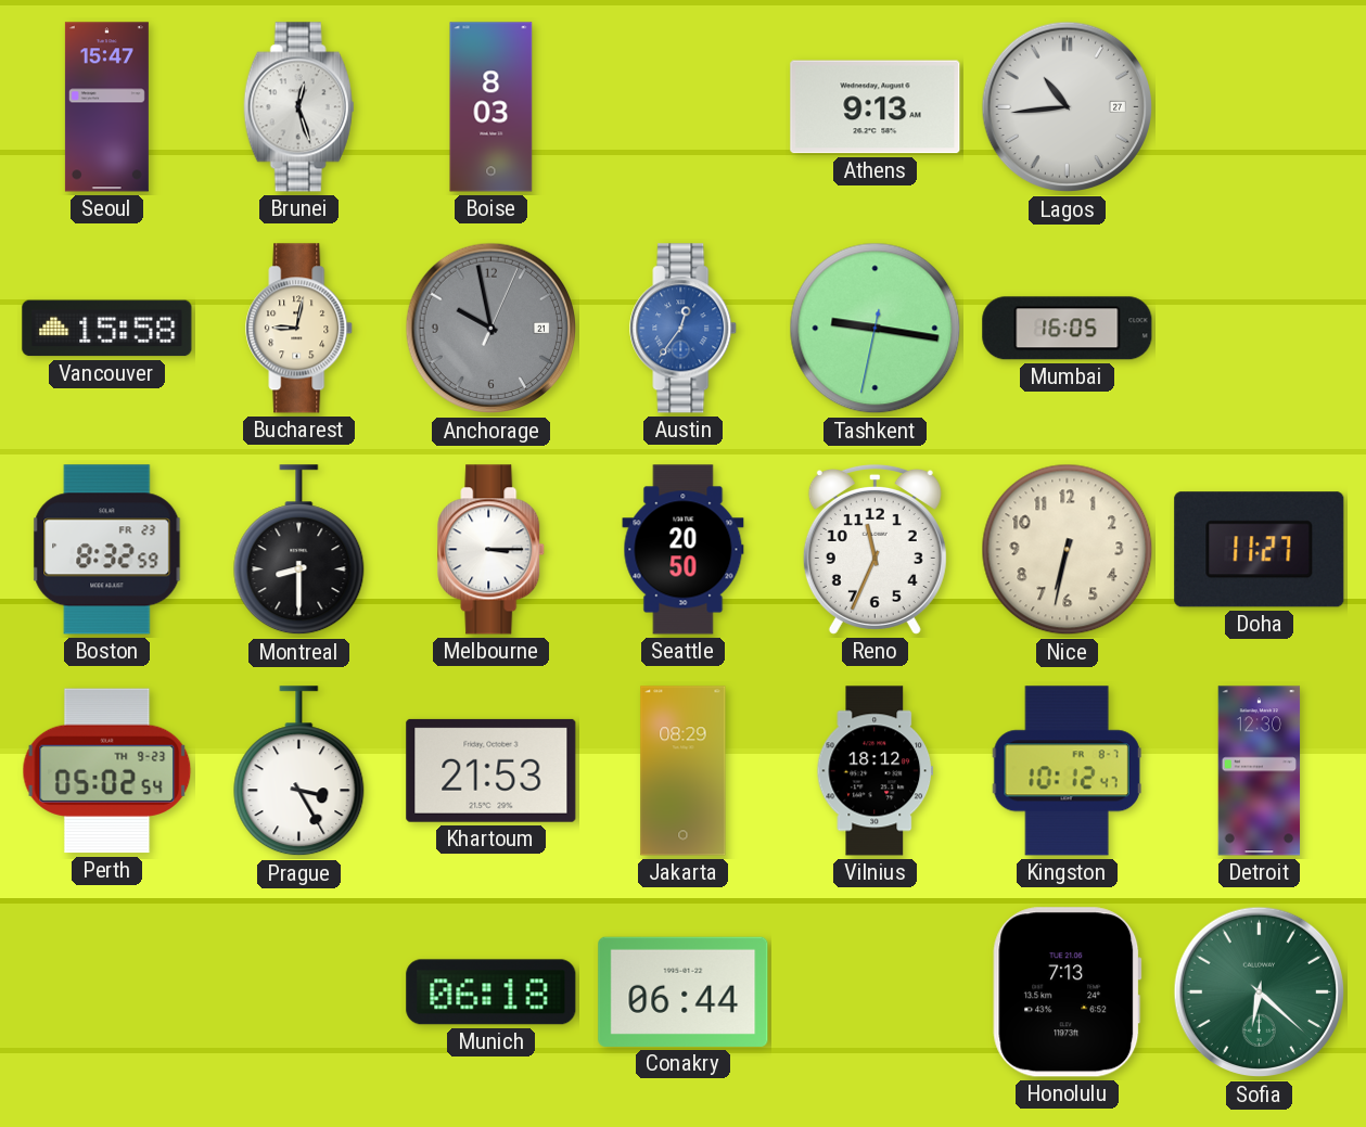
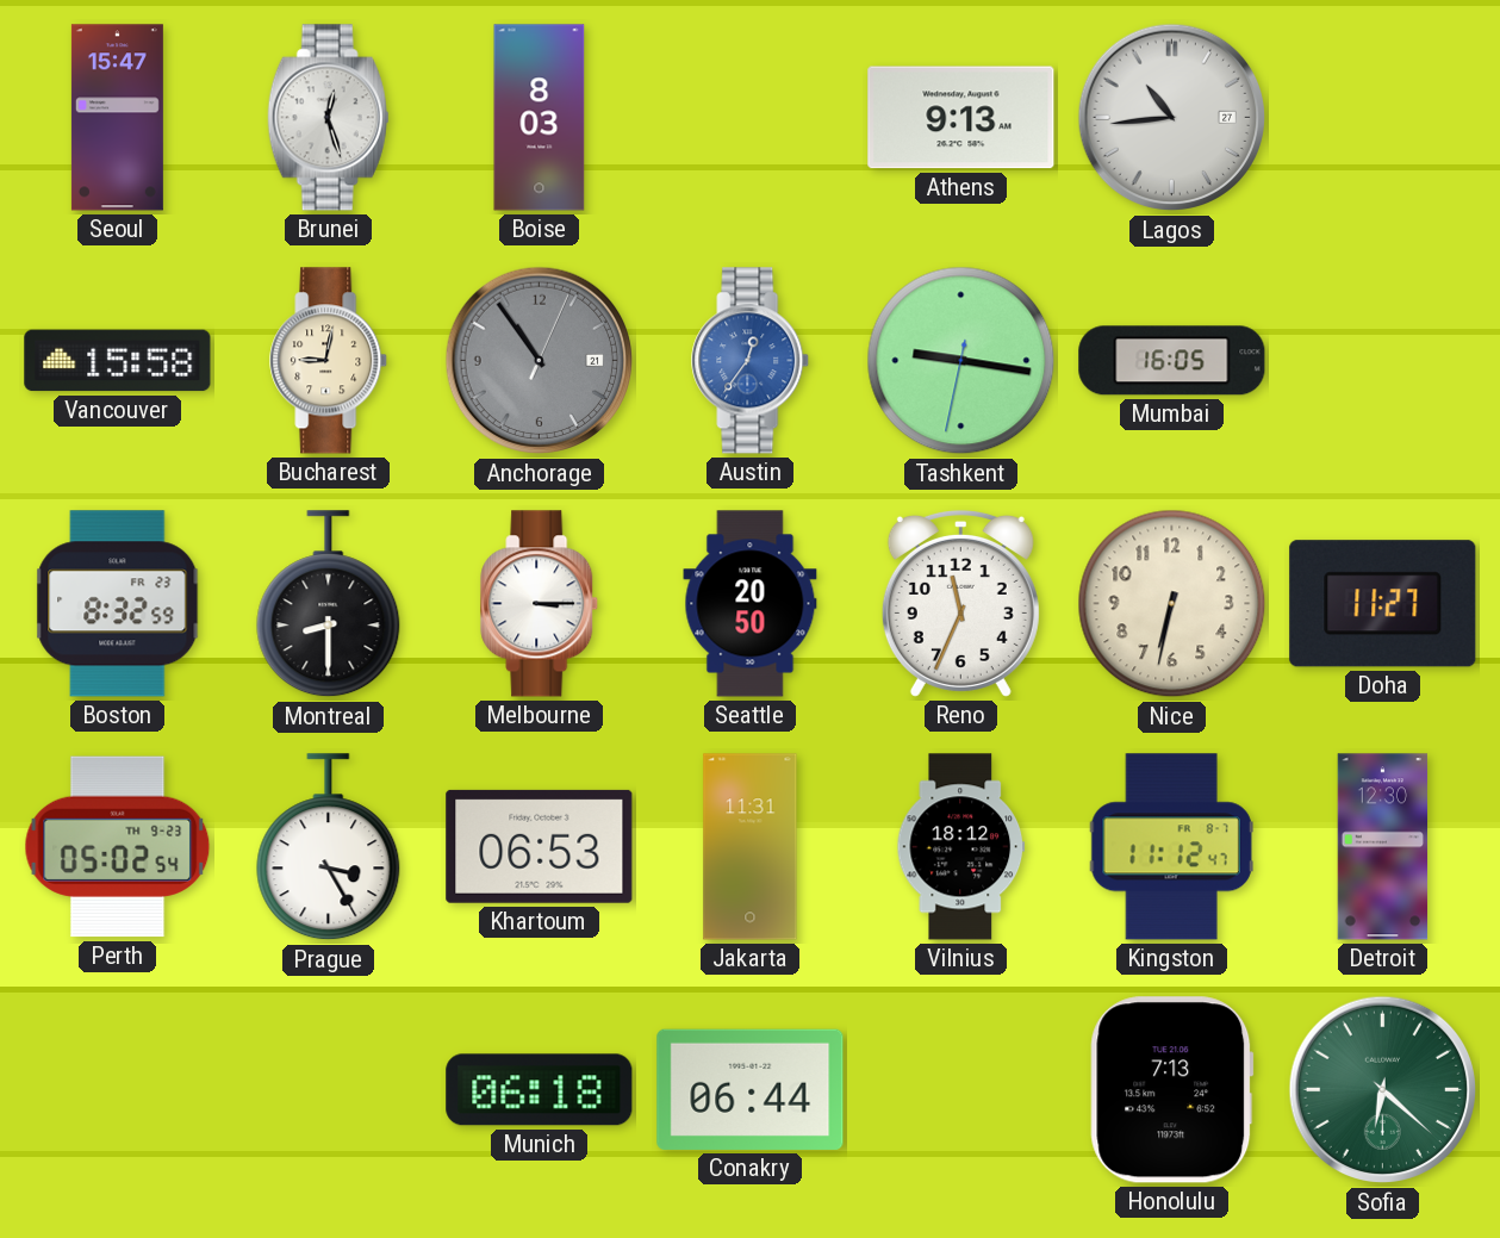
Anchorage: 9:58 -> 10:54
Khartoum: 21:53 -> 06:53
Jakarta: 08:29 -> 11:31
Kingston: 10:12 -> 11:12
